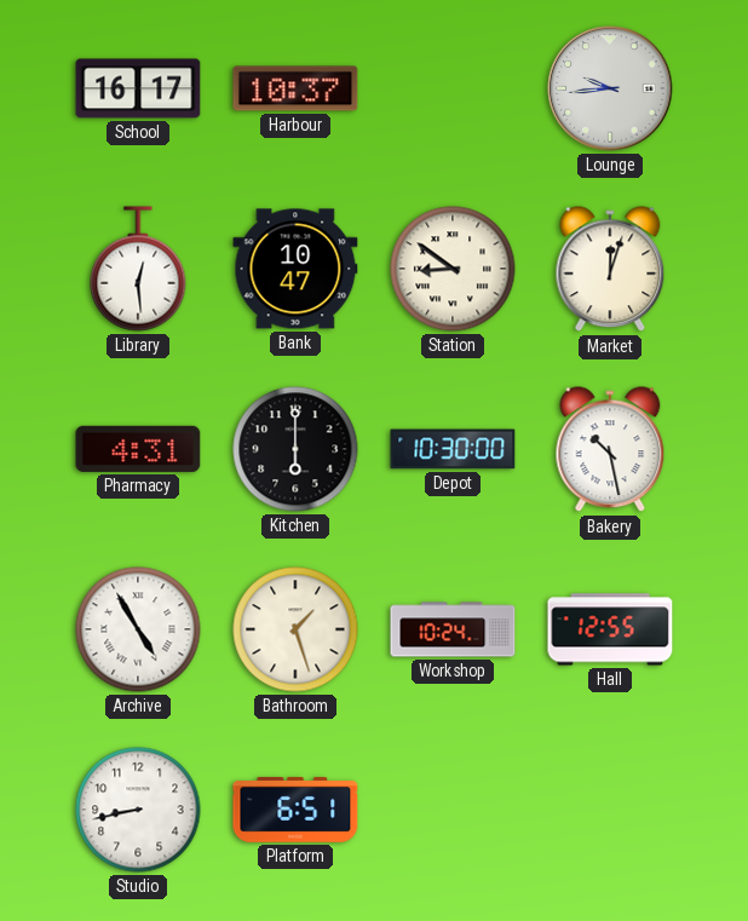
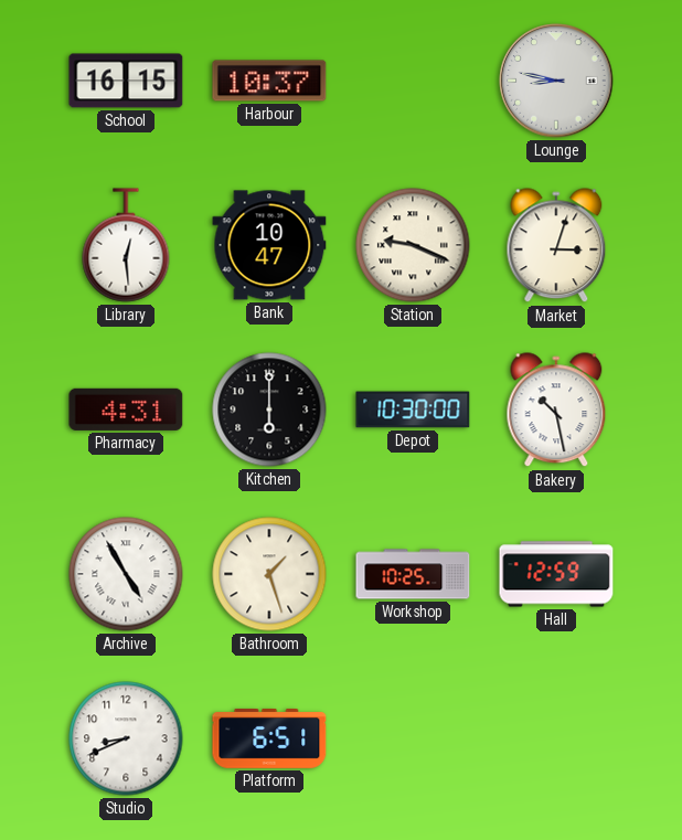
School: 16:17 -> 16:15
Lounge: 9:44 -> 8:47
Station: 8:51 -> 9:19
Market: 12:03 -> 3:03
Workshop: 10:24 -> 10:25
Hall: 12:55 -> 12:59
Studio: 8:43 -> 8:41
